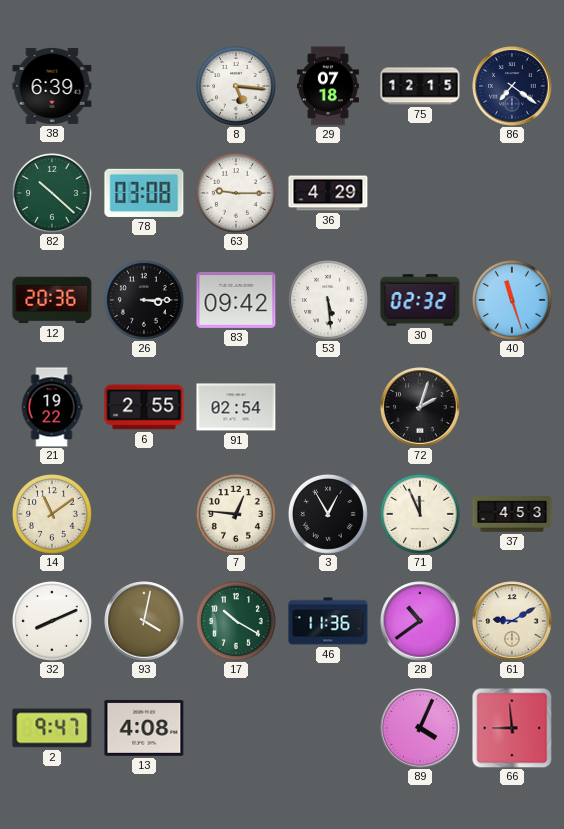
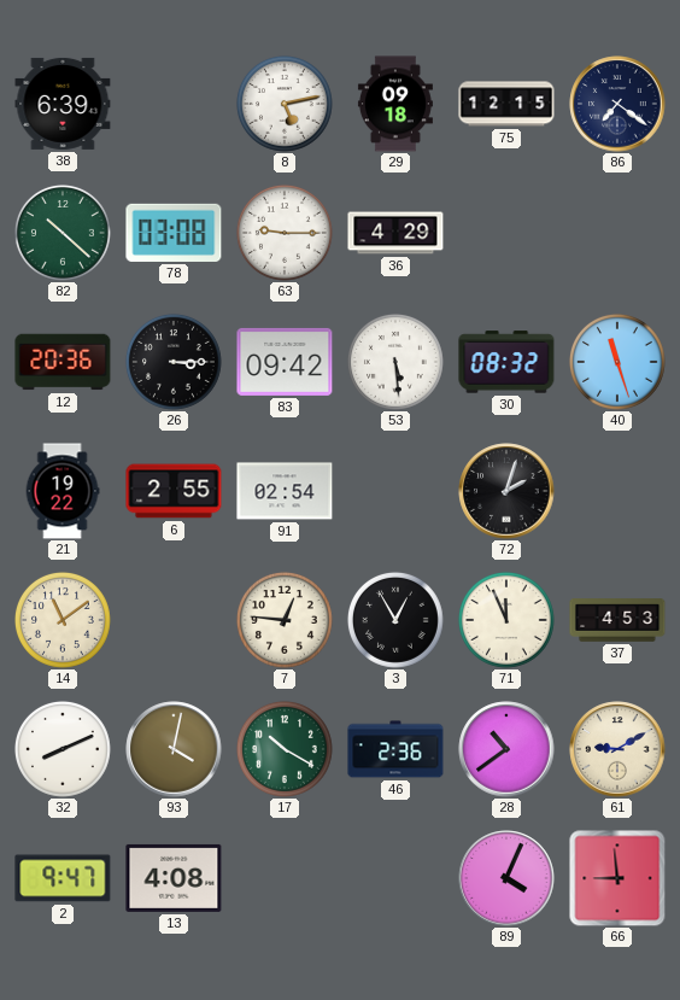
8: 5:16 -> 5:13
29: 07:18 -> 09:18
30: 02:32 -> 08:32
46: 11:36 -> 2:36
